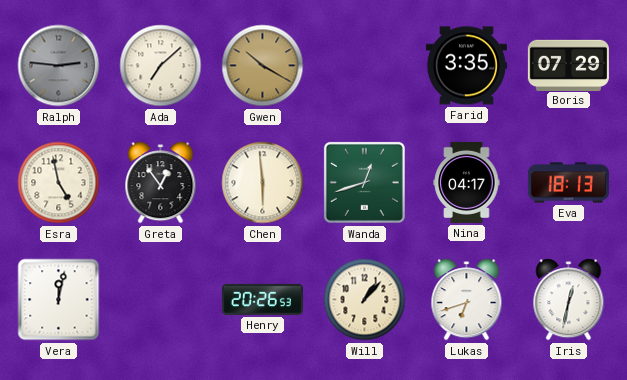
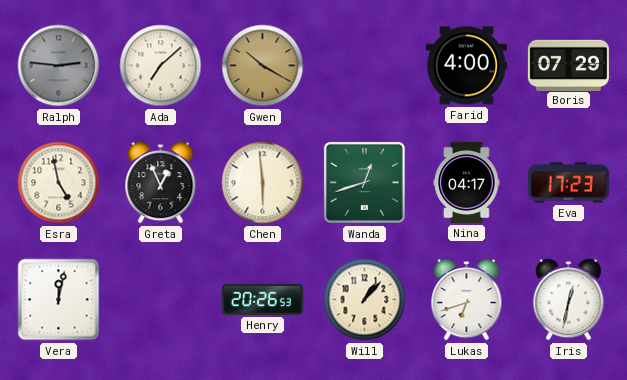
Farid: 3:35 -> 4:00
Greta: 12:54 -> 12:56
Eva: 18:13 -> 17:23
